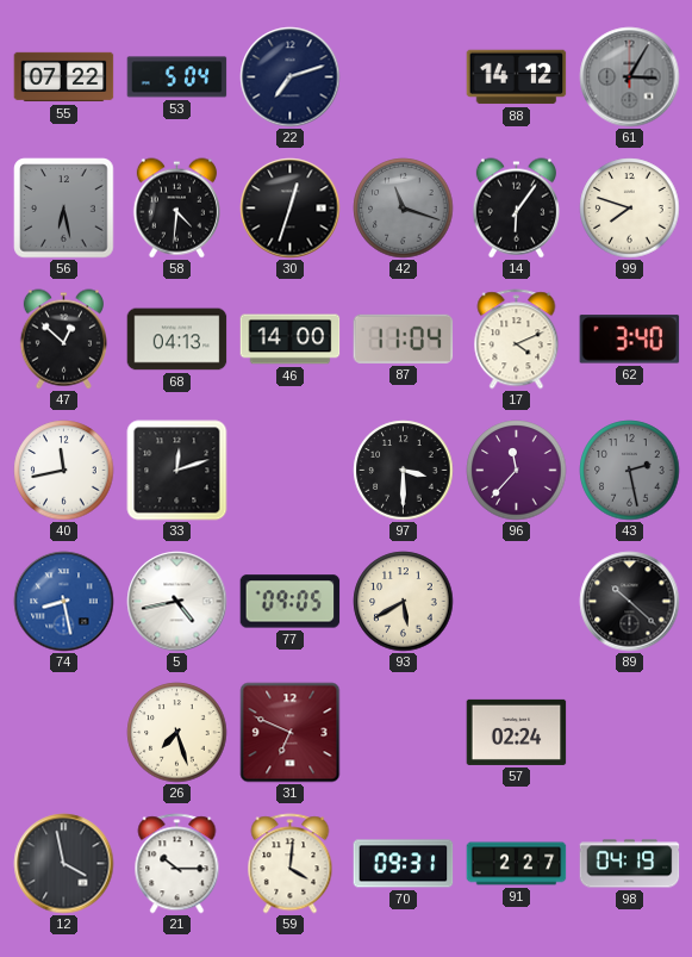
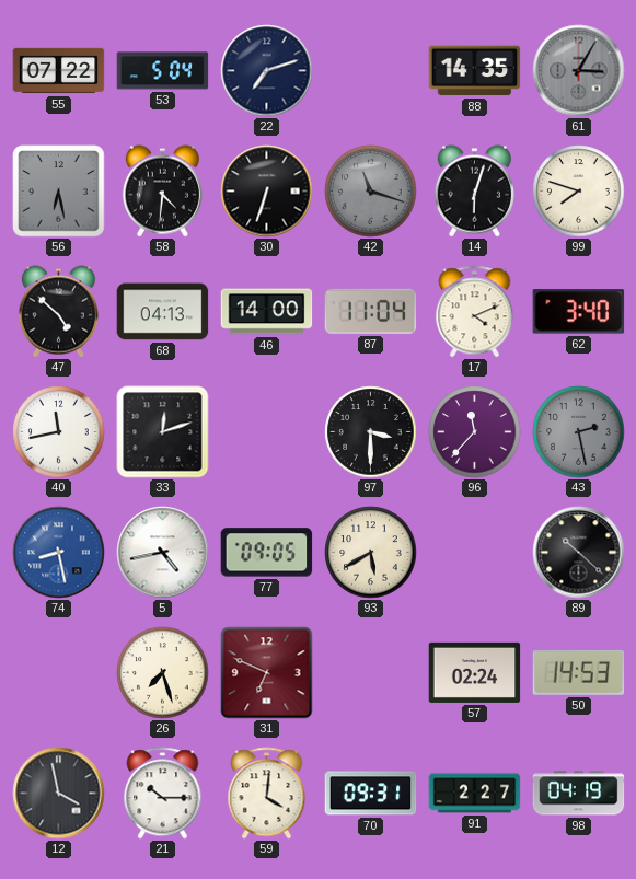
88: 14:12 -> 14:35
30: 12:33 -> 6:33
14: 6:06 -> 6:03
47: 12:52 -> 4:52
50: none -> 14:53
